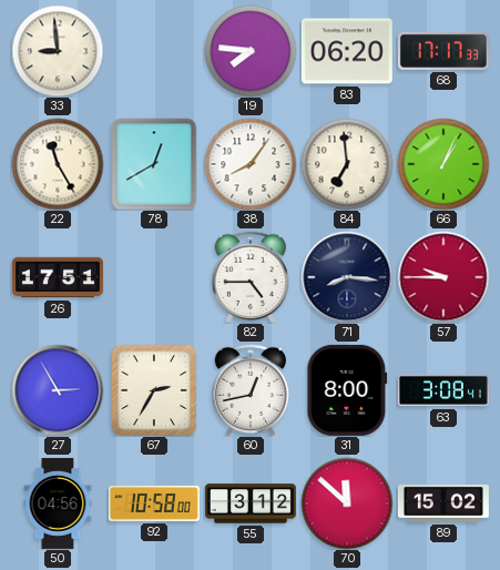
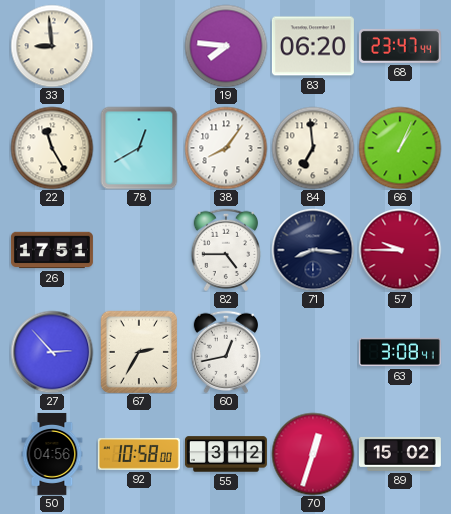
68: 17:17 -> 23:47
27: 2:55 -> 2:53
31: 8:00 -> none
70: 11:52 -> 12:33
